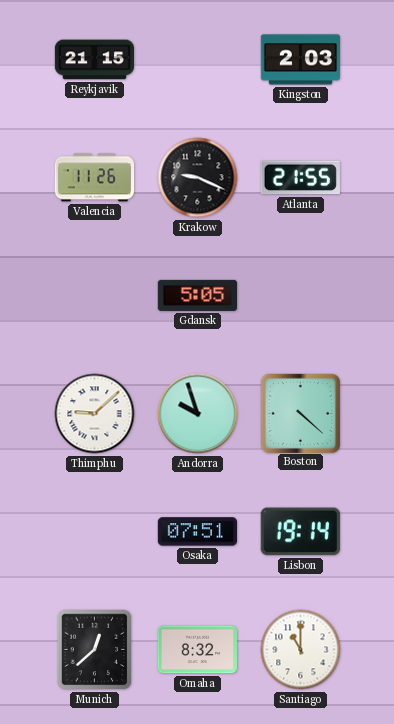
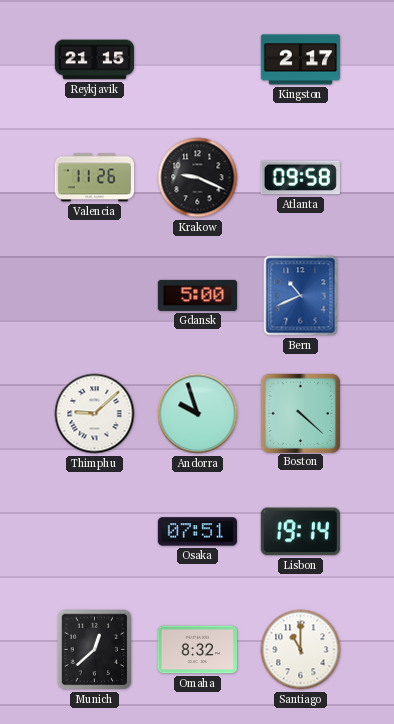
Kingston: 2:03 -> 2:17
Atlanta: 21:55 -> 09:58
Gdansk: 5:05 -> 5:00
Bern: none -> 10:41
